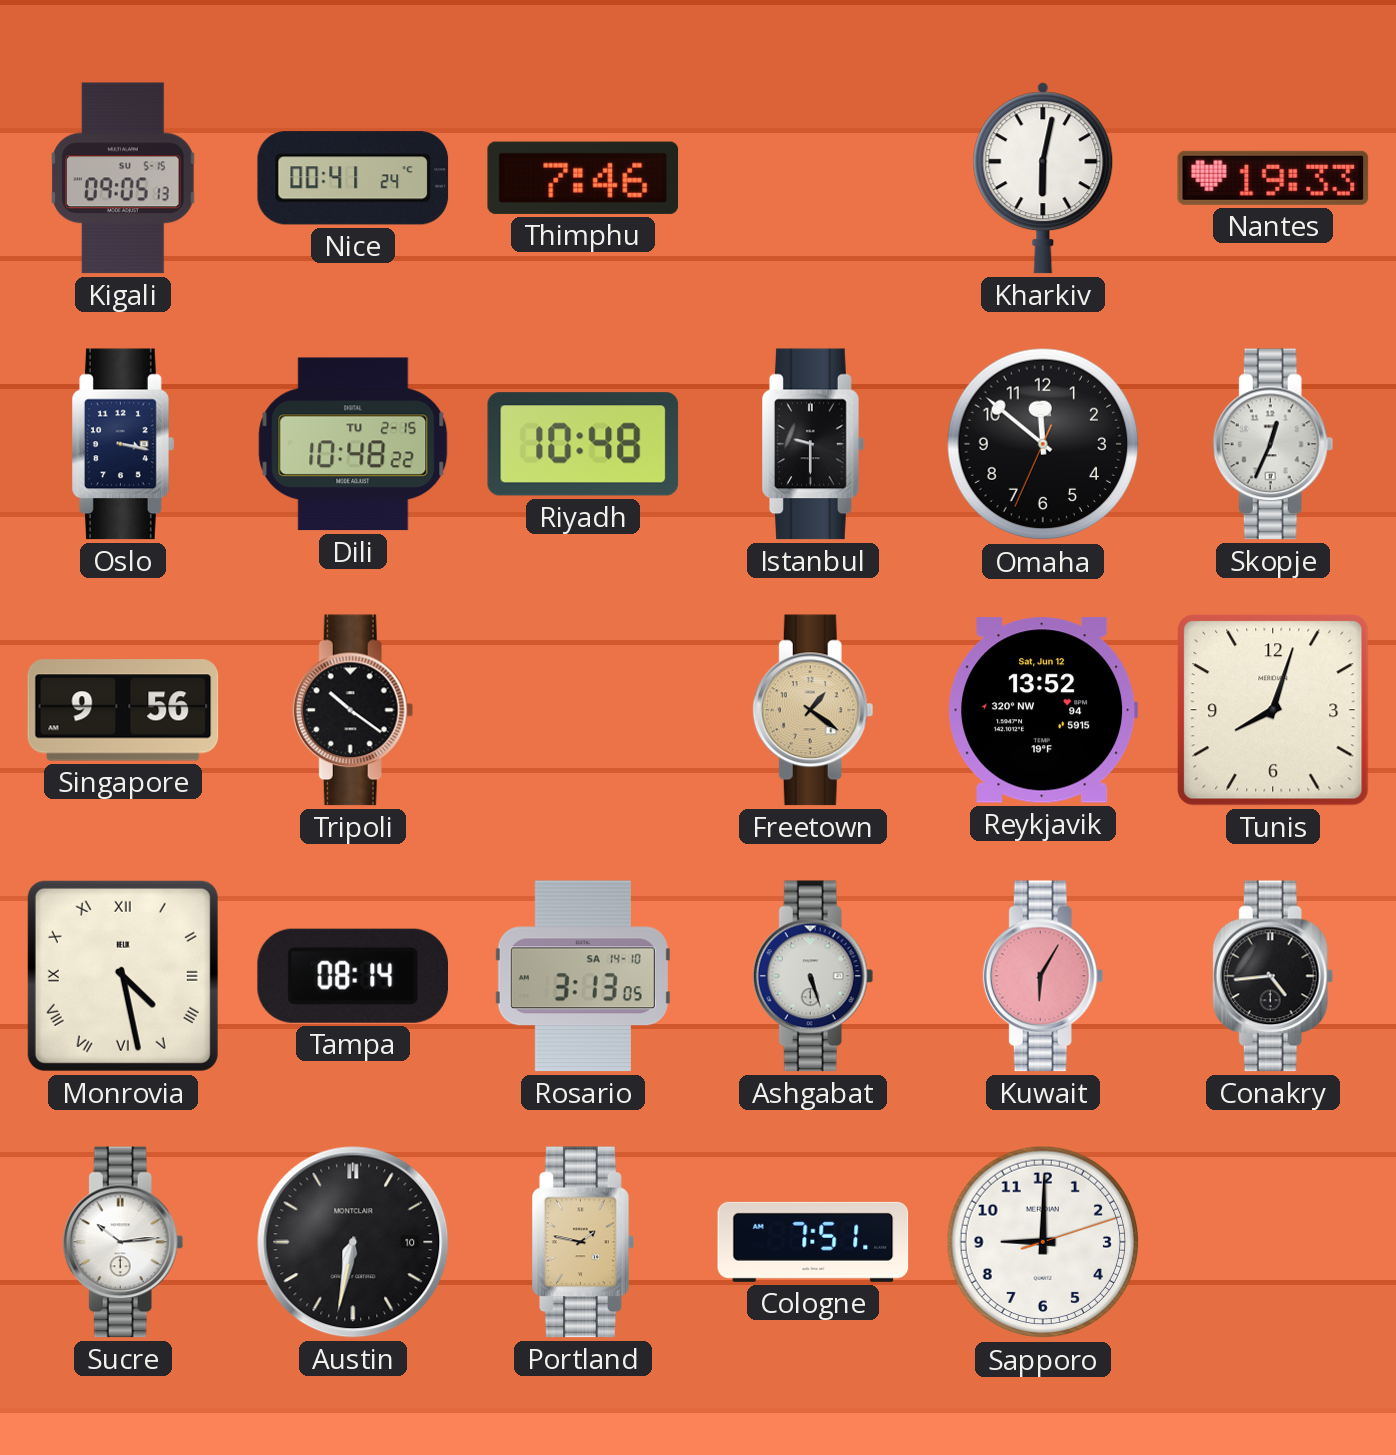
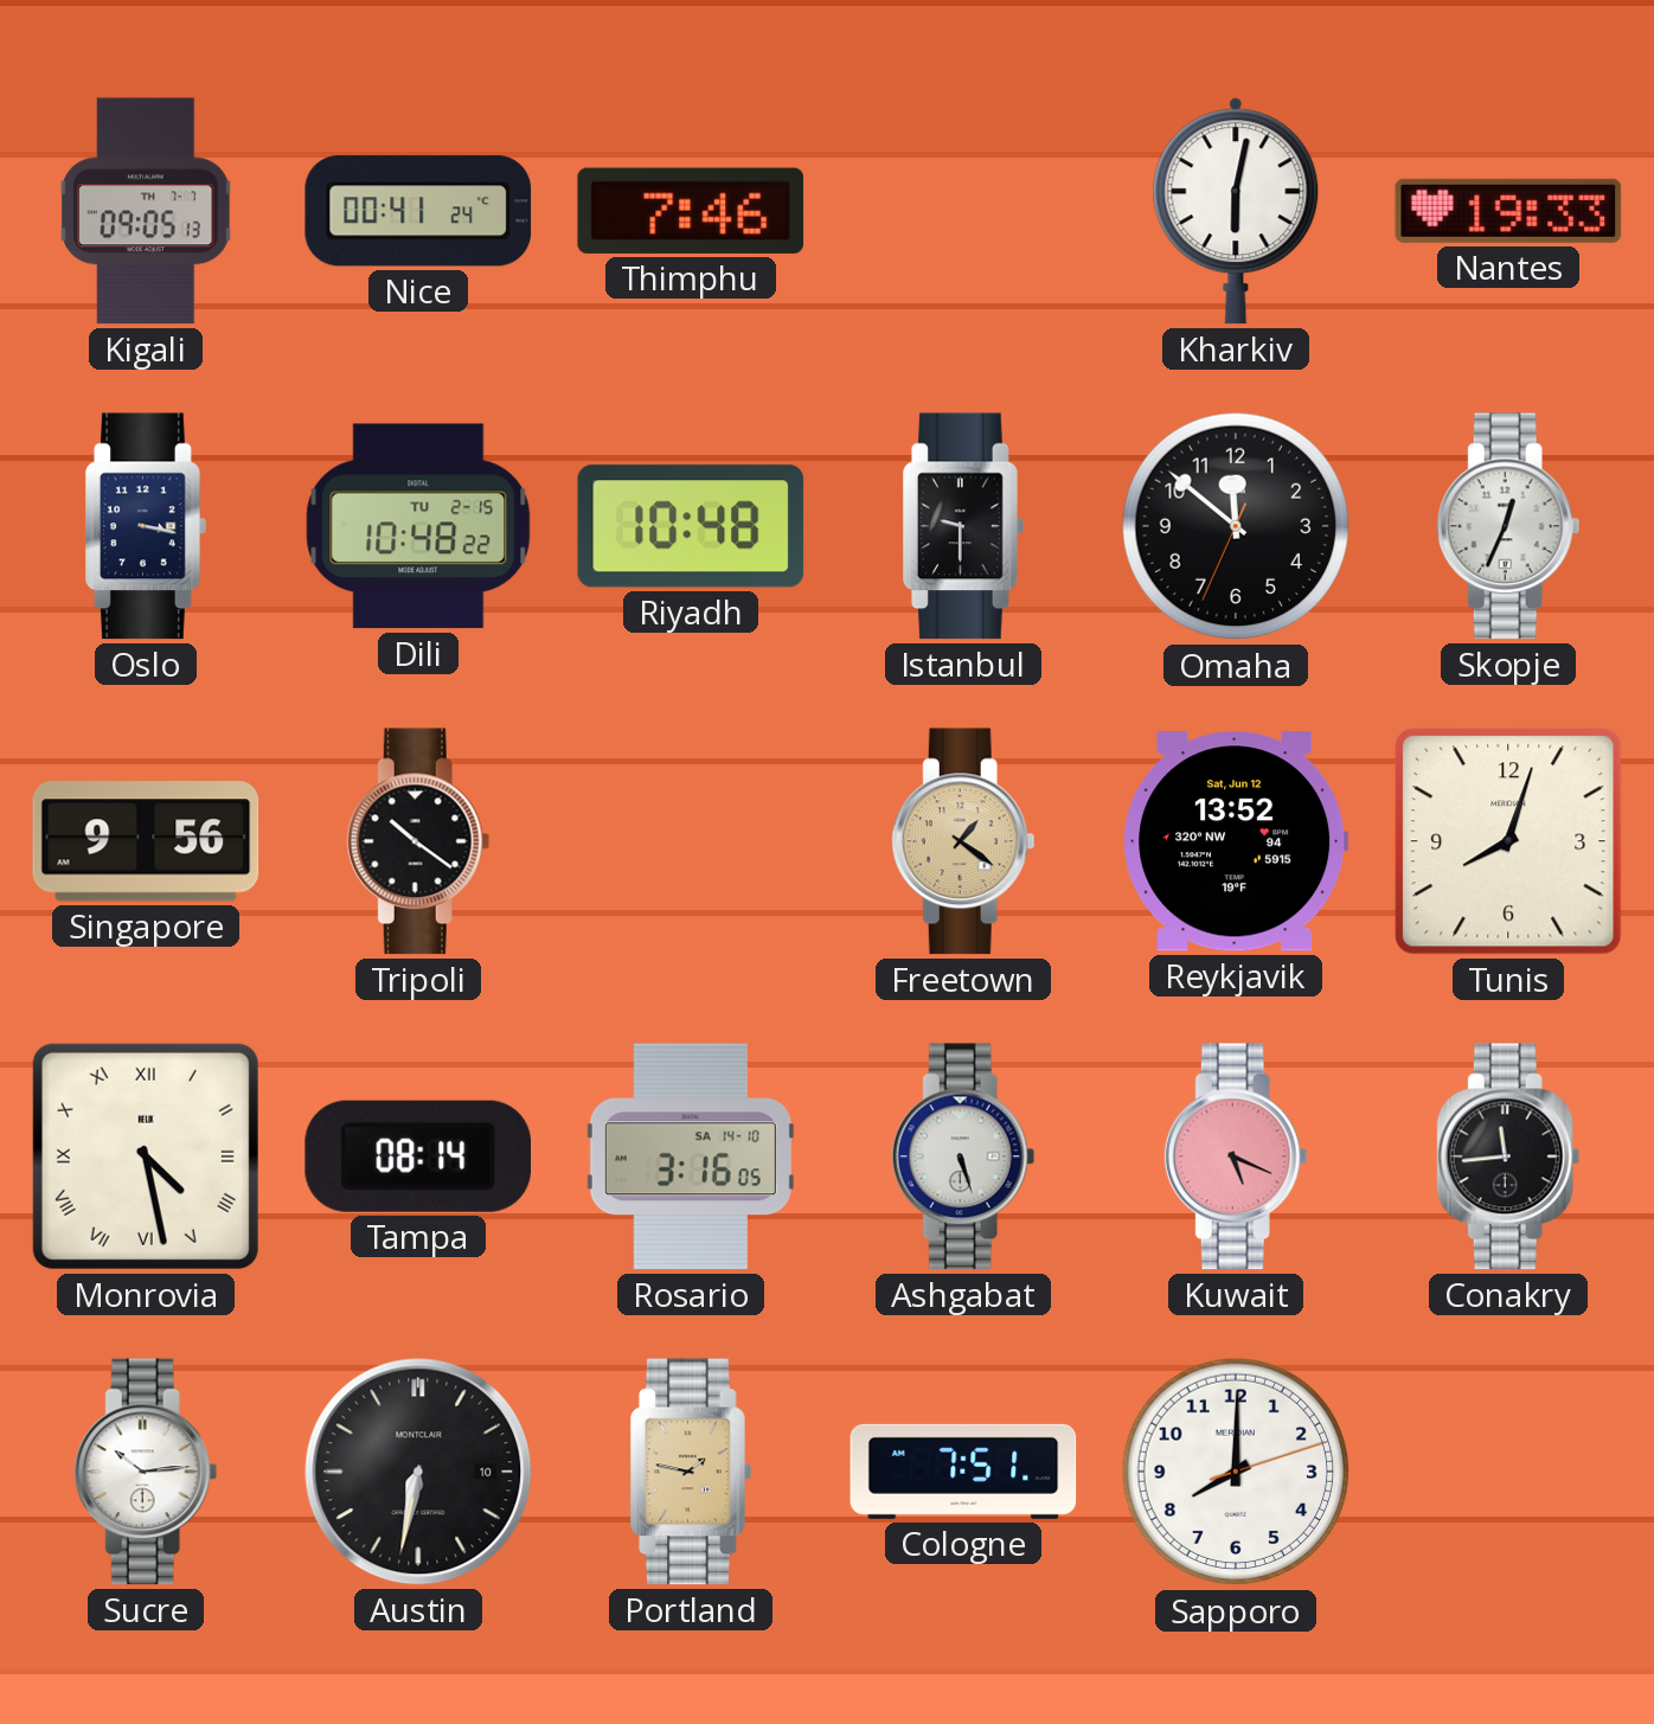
Kigali date: SU 5-15 -> TH 7-7
Rosario: 3:13 -> 3:16
Kuwait: 6:05 -> 5:19
Conakry: 4:44 -> 11:44
Sapporo: 9:00 -> 8:00
